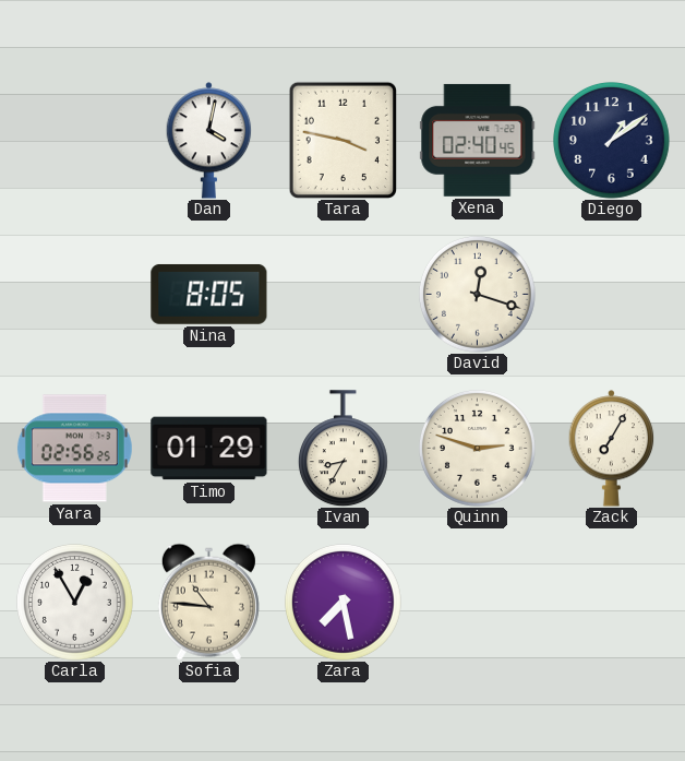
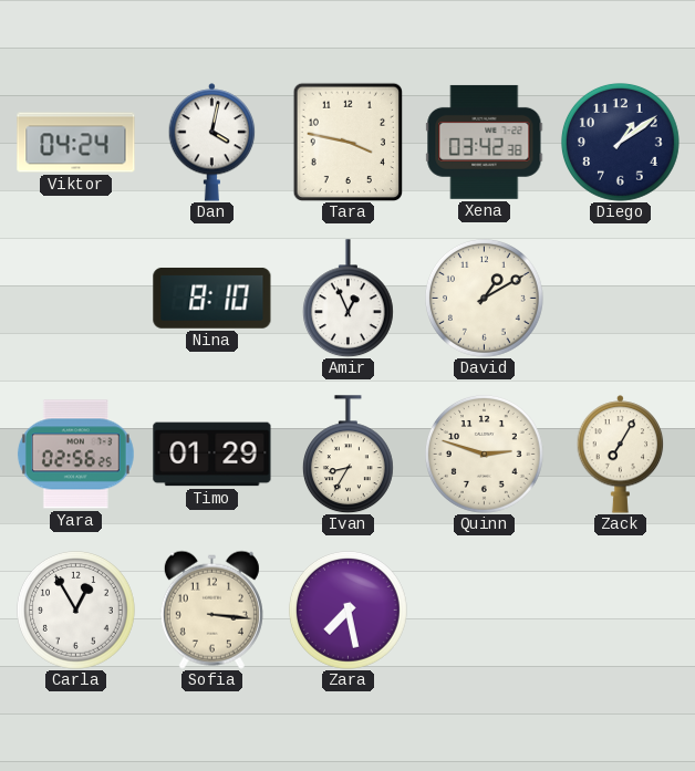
Viktor: none -> 04:24
Xena: 02:40 -> 03:42
Nina: 8:05 -> 8:10
Amir: none -> 12:56
David: 12:18 -> 1:10
Sofia: 10:46 -> 3:16
